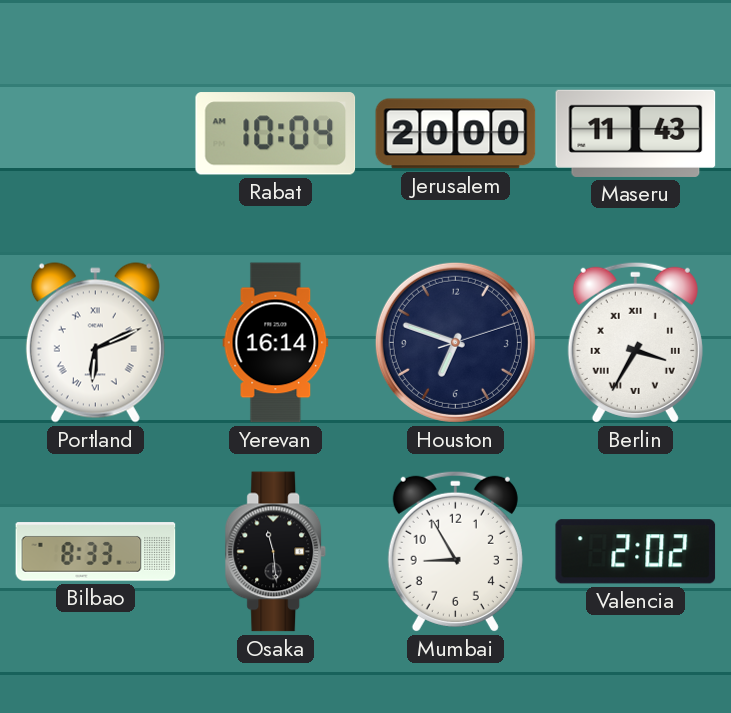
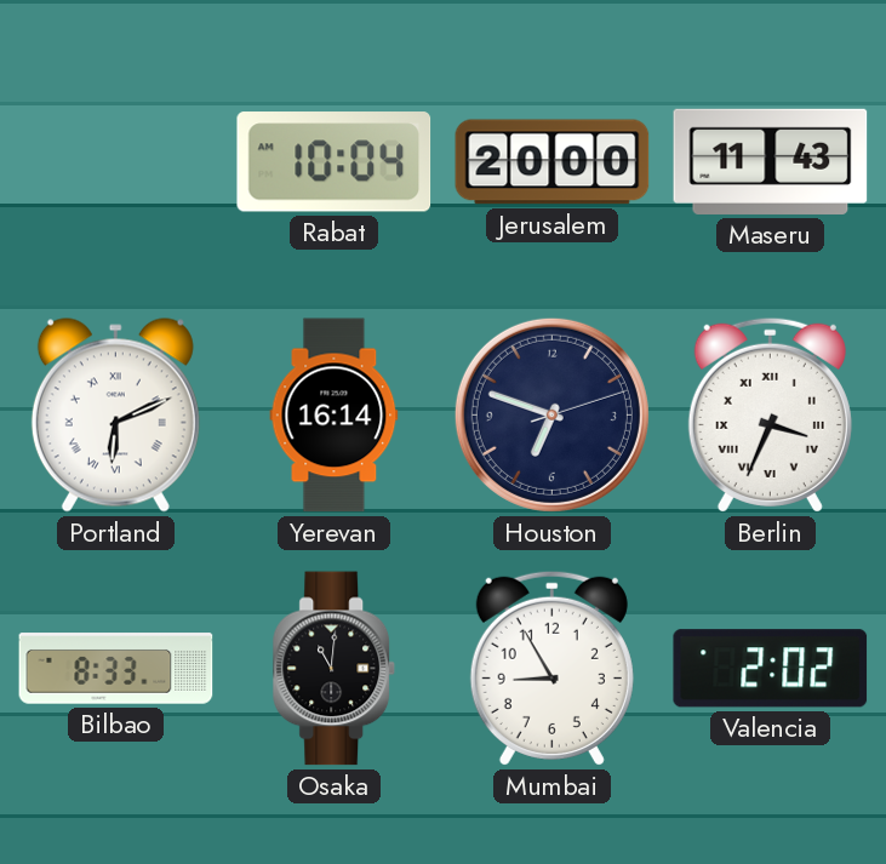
Berlin: 3:35 -> 3:34
Osaka: 11:29 -> 11:01
